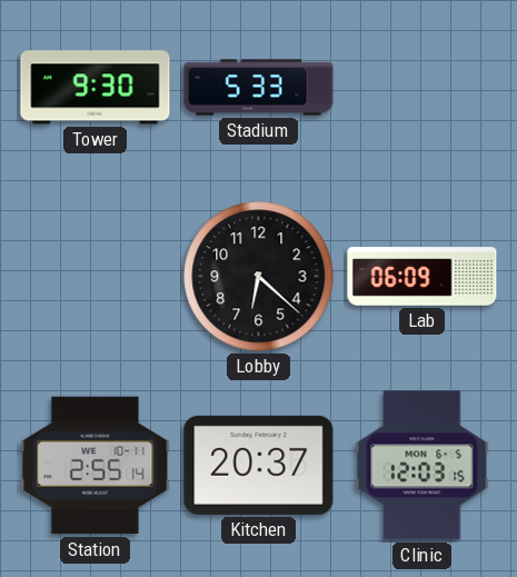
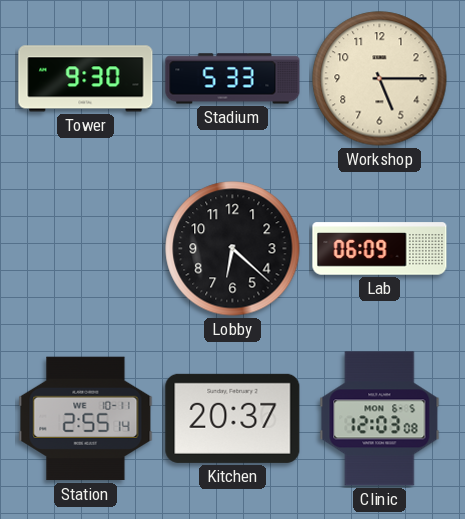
Workshop: none -> 5:15
Clinic: 12:03:15 -> 12:03:08
